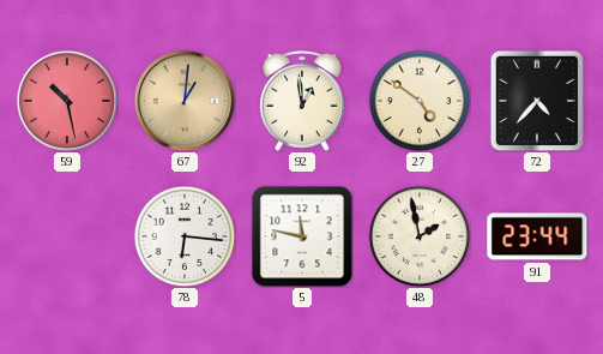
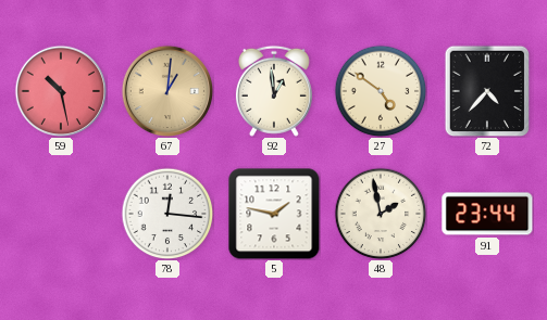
78: 6:16 -> 12:16
5: 11:47 -> 1:47
